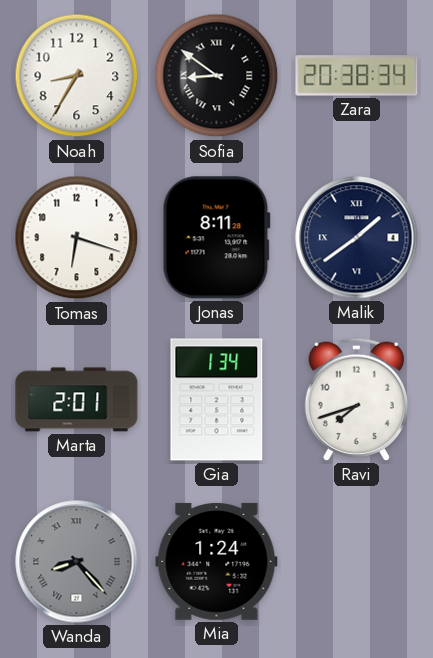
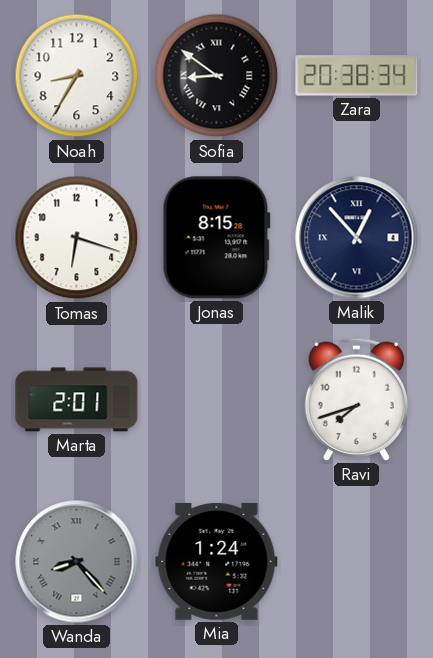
Jonas: 8:11 -> 8:15
Malik: 1:39 -> 12:53
Gia: 1:34 -> none
